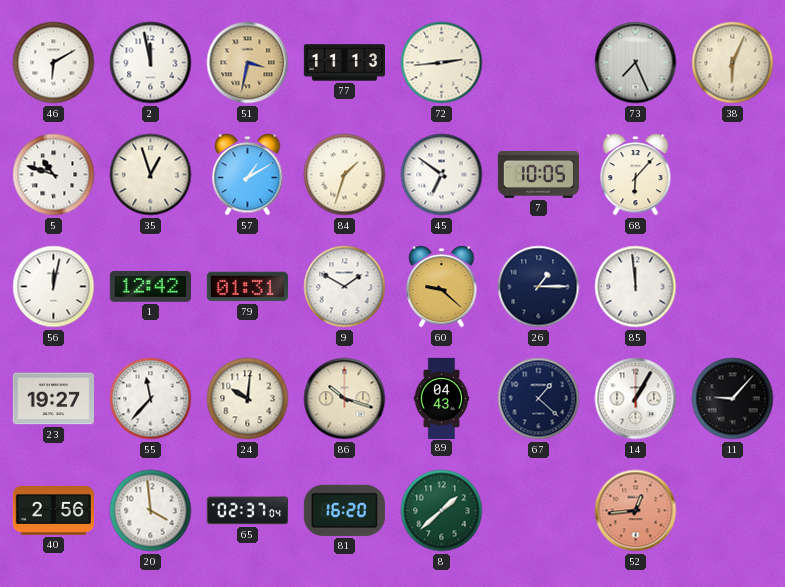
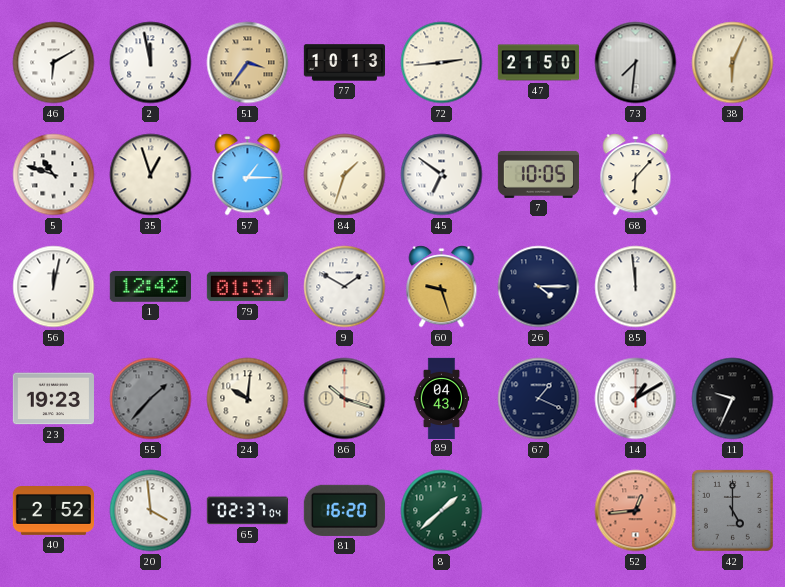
51: 3:32 -> 3:36
77: 11:13 -> 10:13
47: none -> 21:50
73: 7:26 -> 7:31
57: 1:10 -> 1:15
60: 9:22 -> 9:27
26: 1:15 -> 4:15
23: 19:27 -> 19:23
55: 11:37 -> 1:37
55 dial: white -> grey
67: 1:22 -> 1:19
14: 1:05 -> 1:10
11: 9:07 -> 9:34
40: 2:56 -> 2:52
42: none -> 5:00
